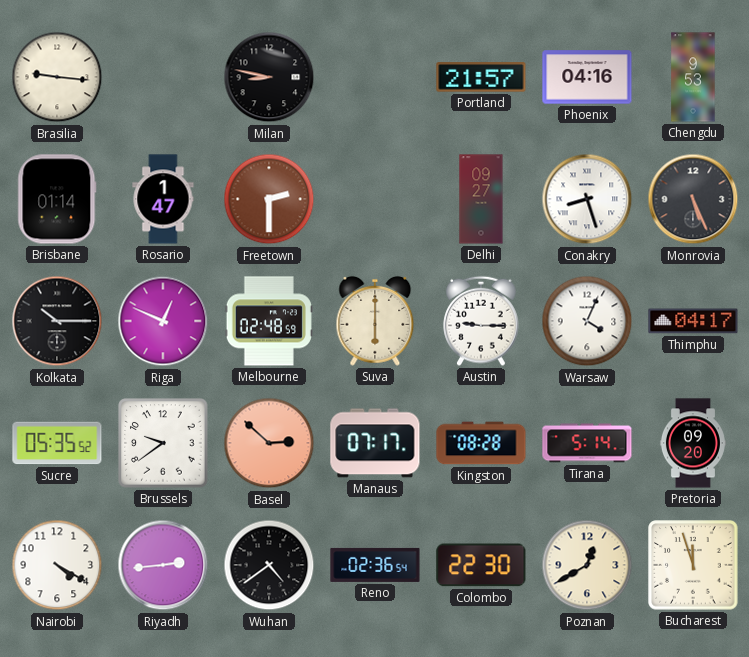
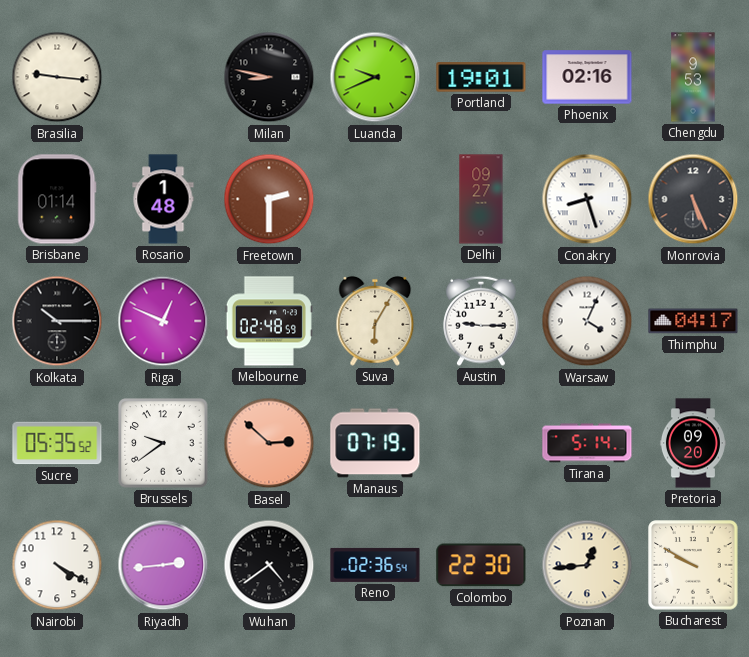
Luanda: none -> 9:41
Portland: 21:57 -> 19:01
Phoenix: 04:16 -> 02:16
Rosario: 1:47 -> 1:48
Suva: 6:00 -> 6:05
Manaus: 07:17 -> 07:19
Kingston: 08:28 -> none
Poznan: 12:40 -> 12:44
Bucharest: 11:57 -> 9:50
